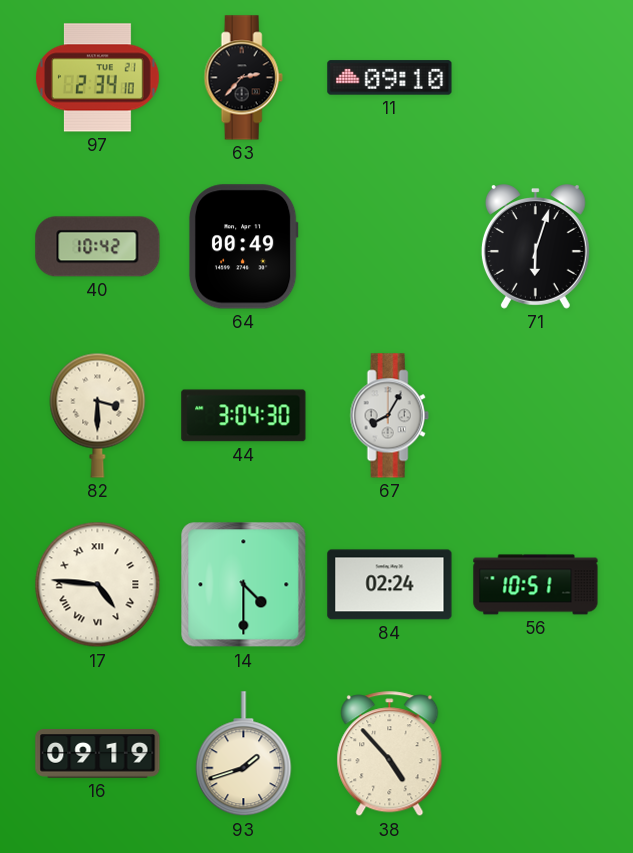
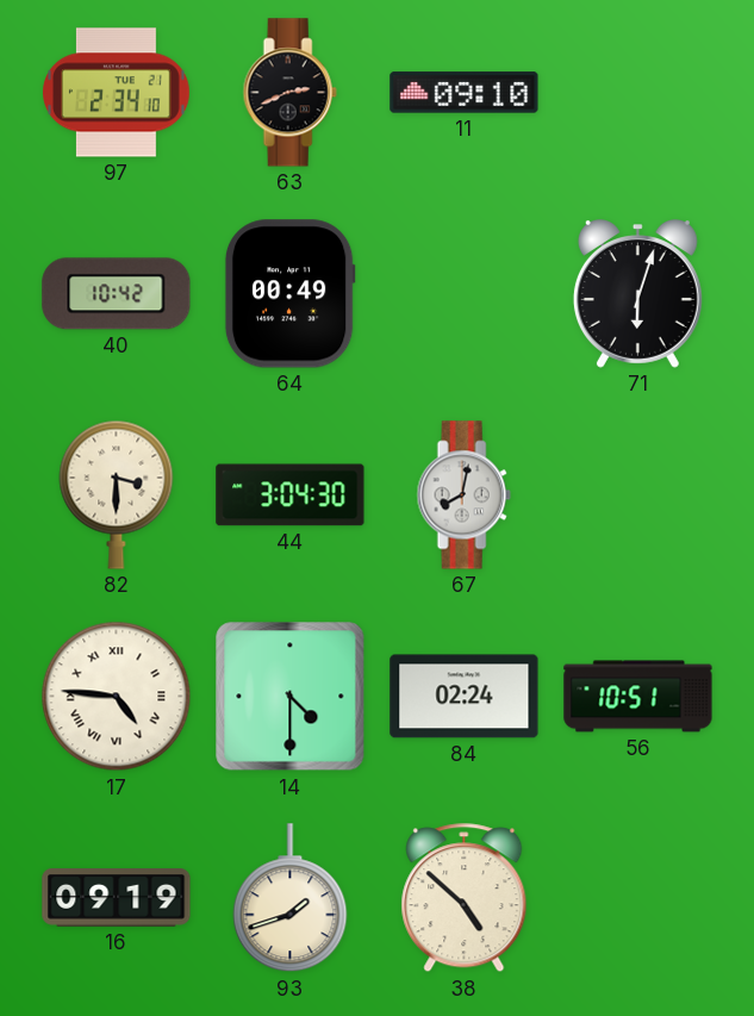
63: 2:37 -> 2:41
67: 8:05 -> 8:02
38: 4:53 -> 4:52
